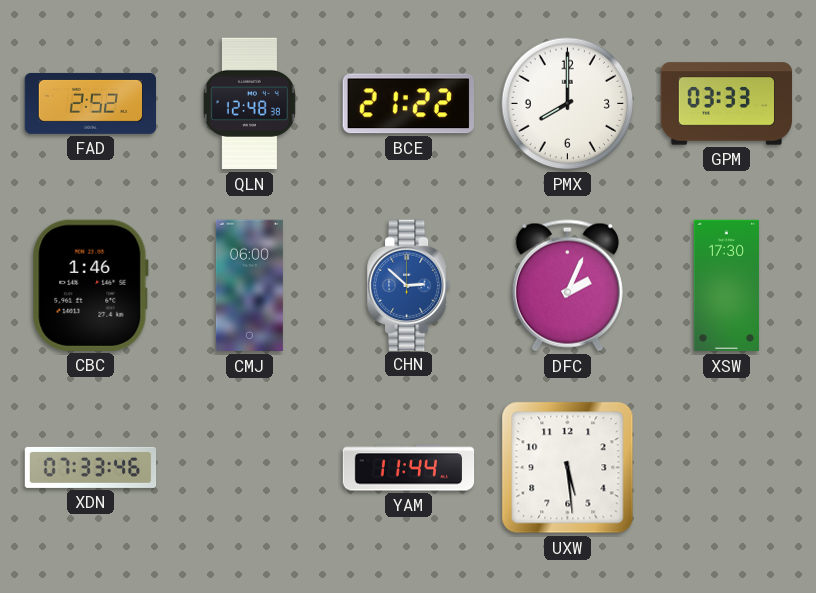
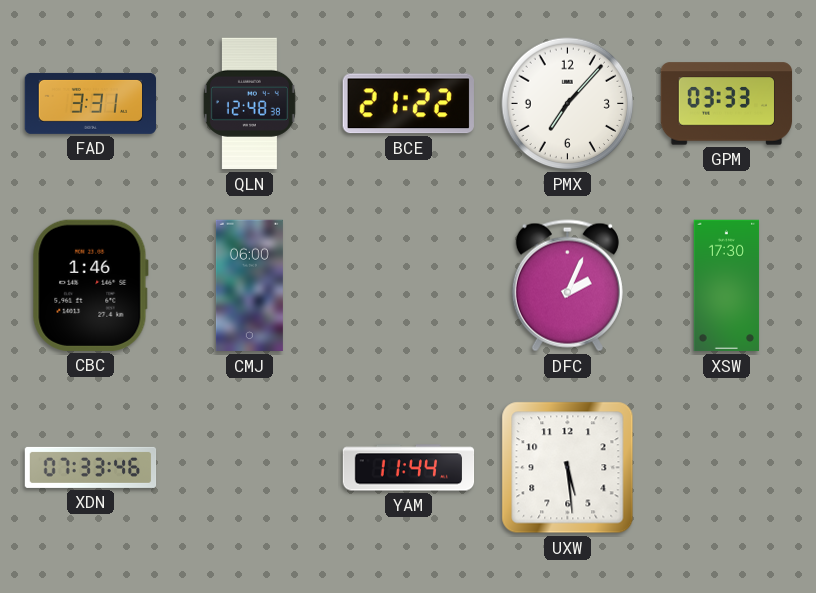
FAD: 2:52 -> 3:31
PMX: 8:00 -> 7:07
CHN: 2:52 -> none
